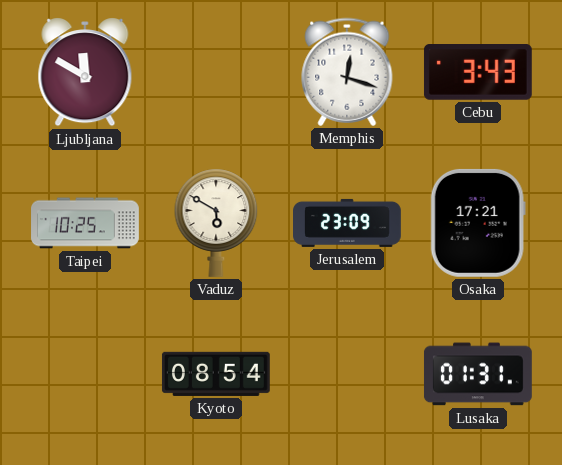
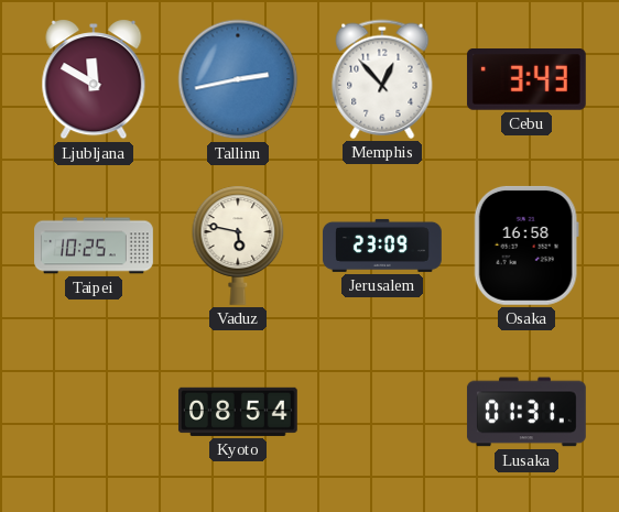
Tallinn: none -> 2:43
Memphis: 12:18 -> 12:53
Vaduz: 5:50 -> 5:47
Osaka: 17:21 -> 16:58
